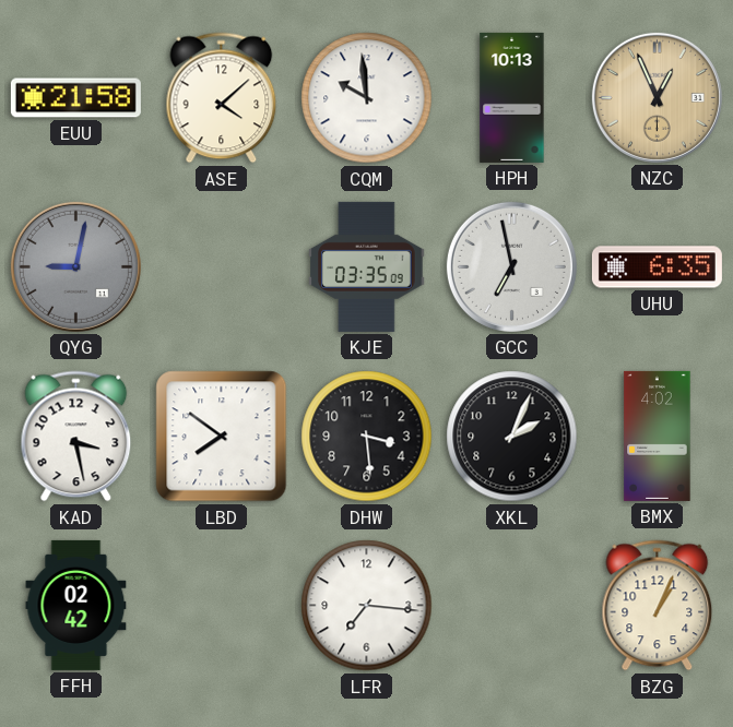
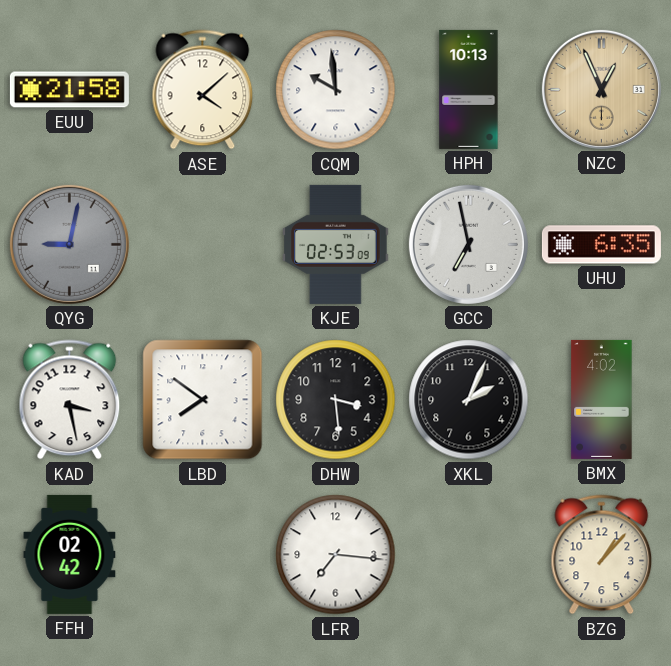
KJE: 03:35 -> 02:53
BZG: 1:04 -> 1:07
